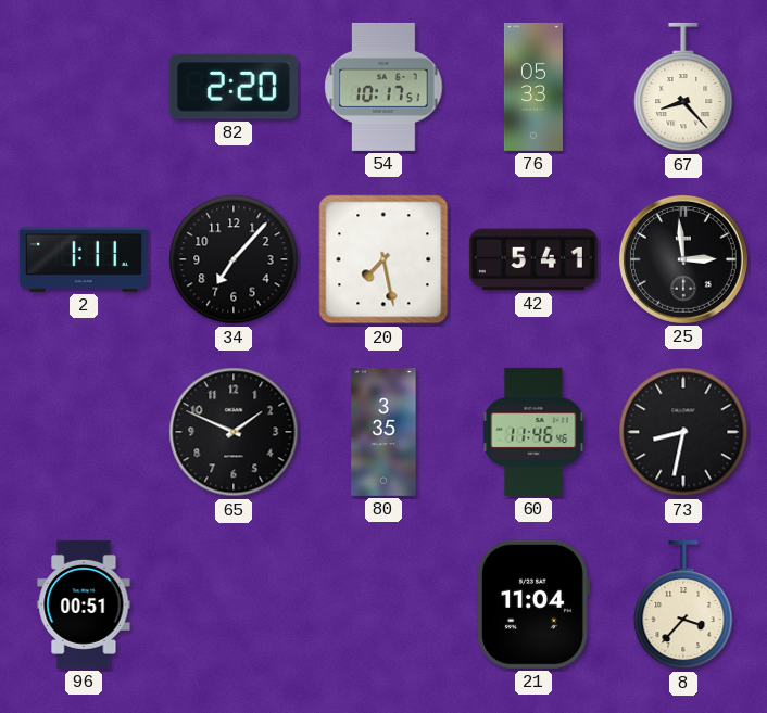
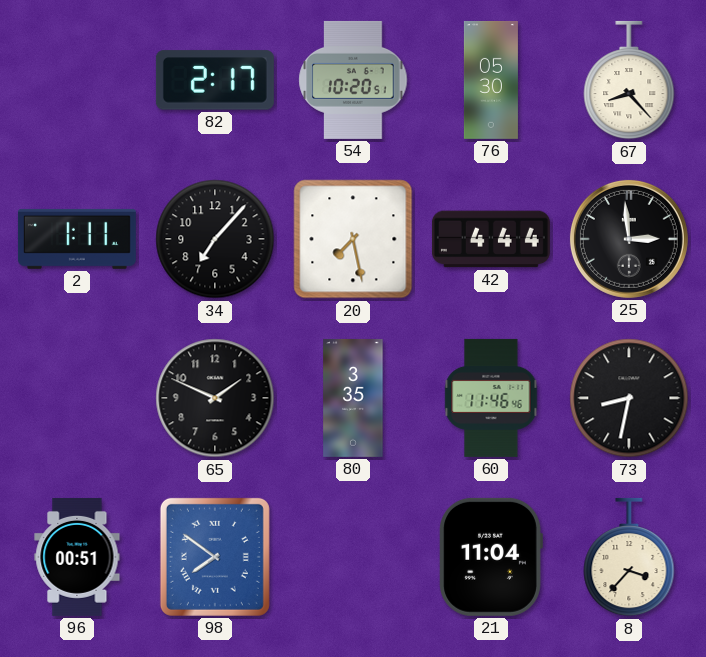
82: 2:20 -> 2:17
54: 10:17 -> 10:20
76: 05:33 -> 05:30
42: 5:41 -> 4:44
98: none -> 7:51
